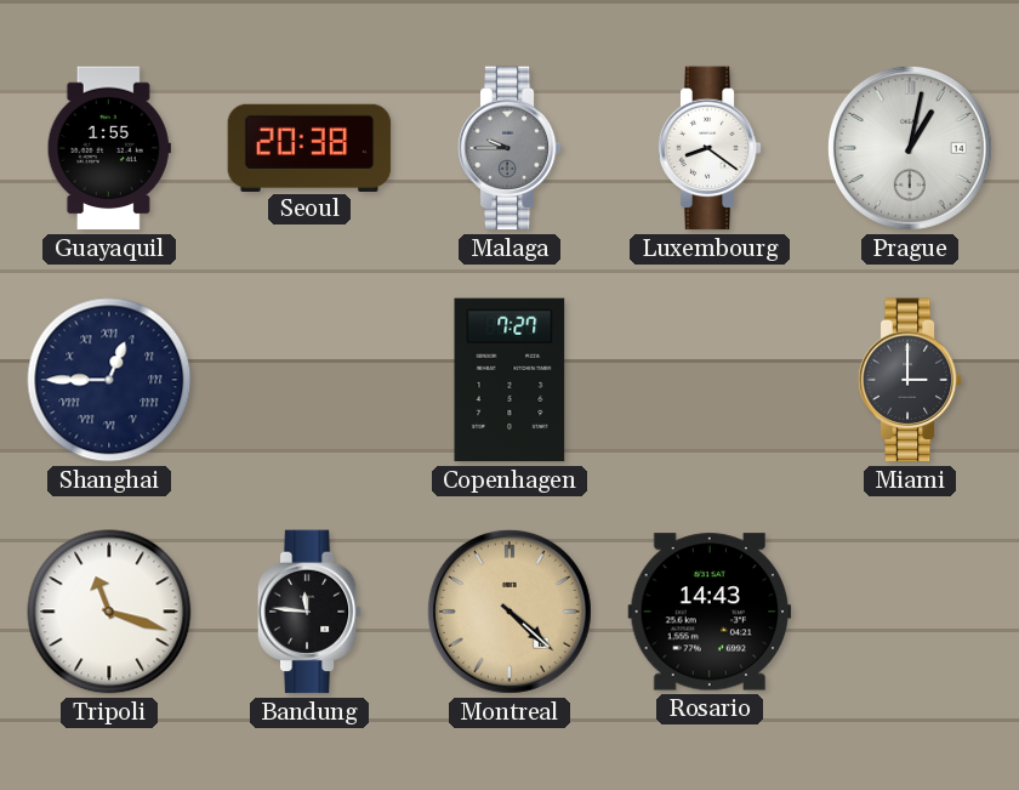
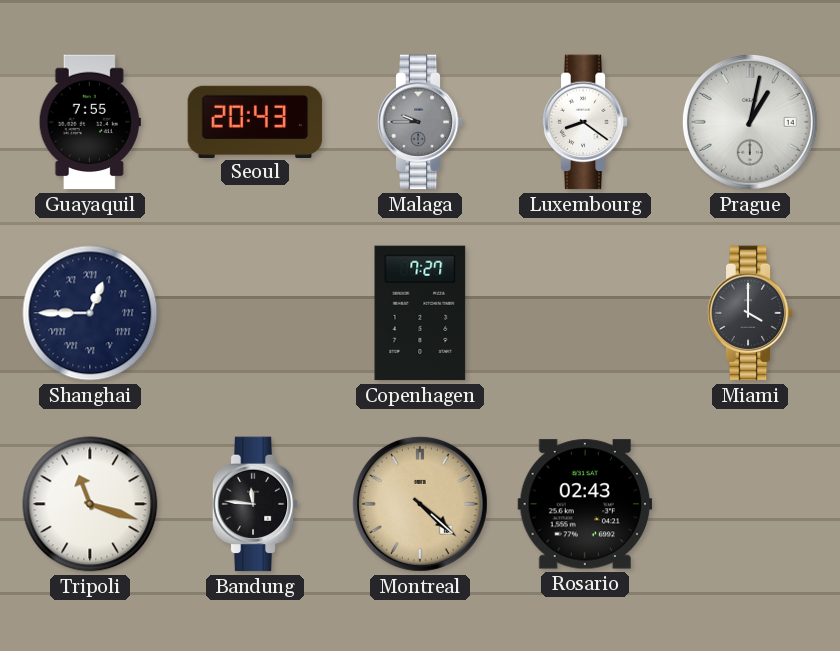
Guayaquil: 1:55 -> 7:55
Seoul: 20:38 -> 20:43
Miami: 3:00 -> 4:00
Rosario: 14:43 -> 02:43
